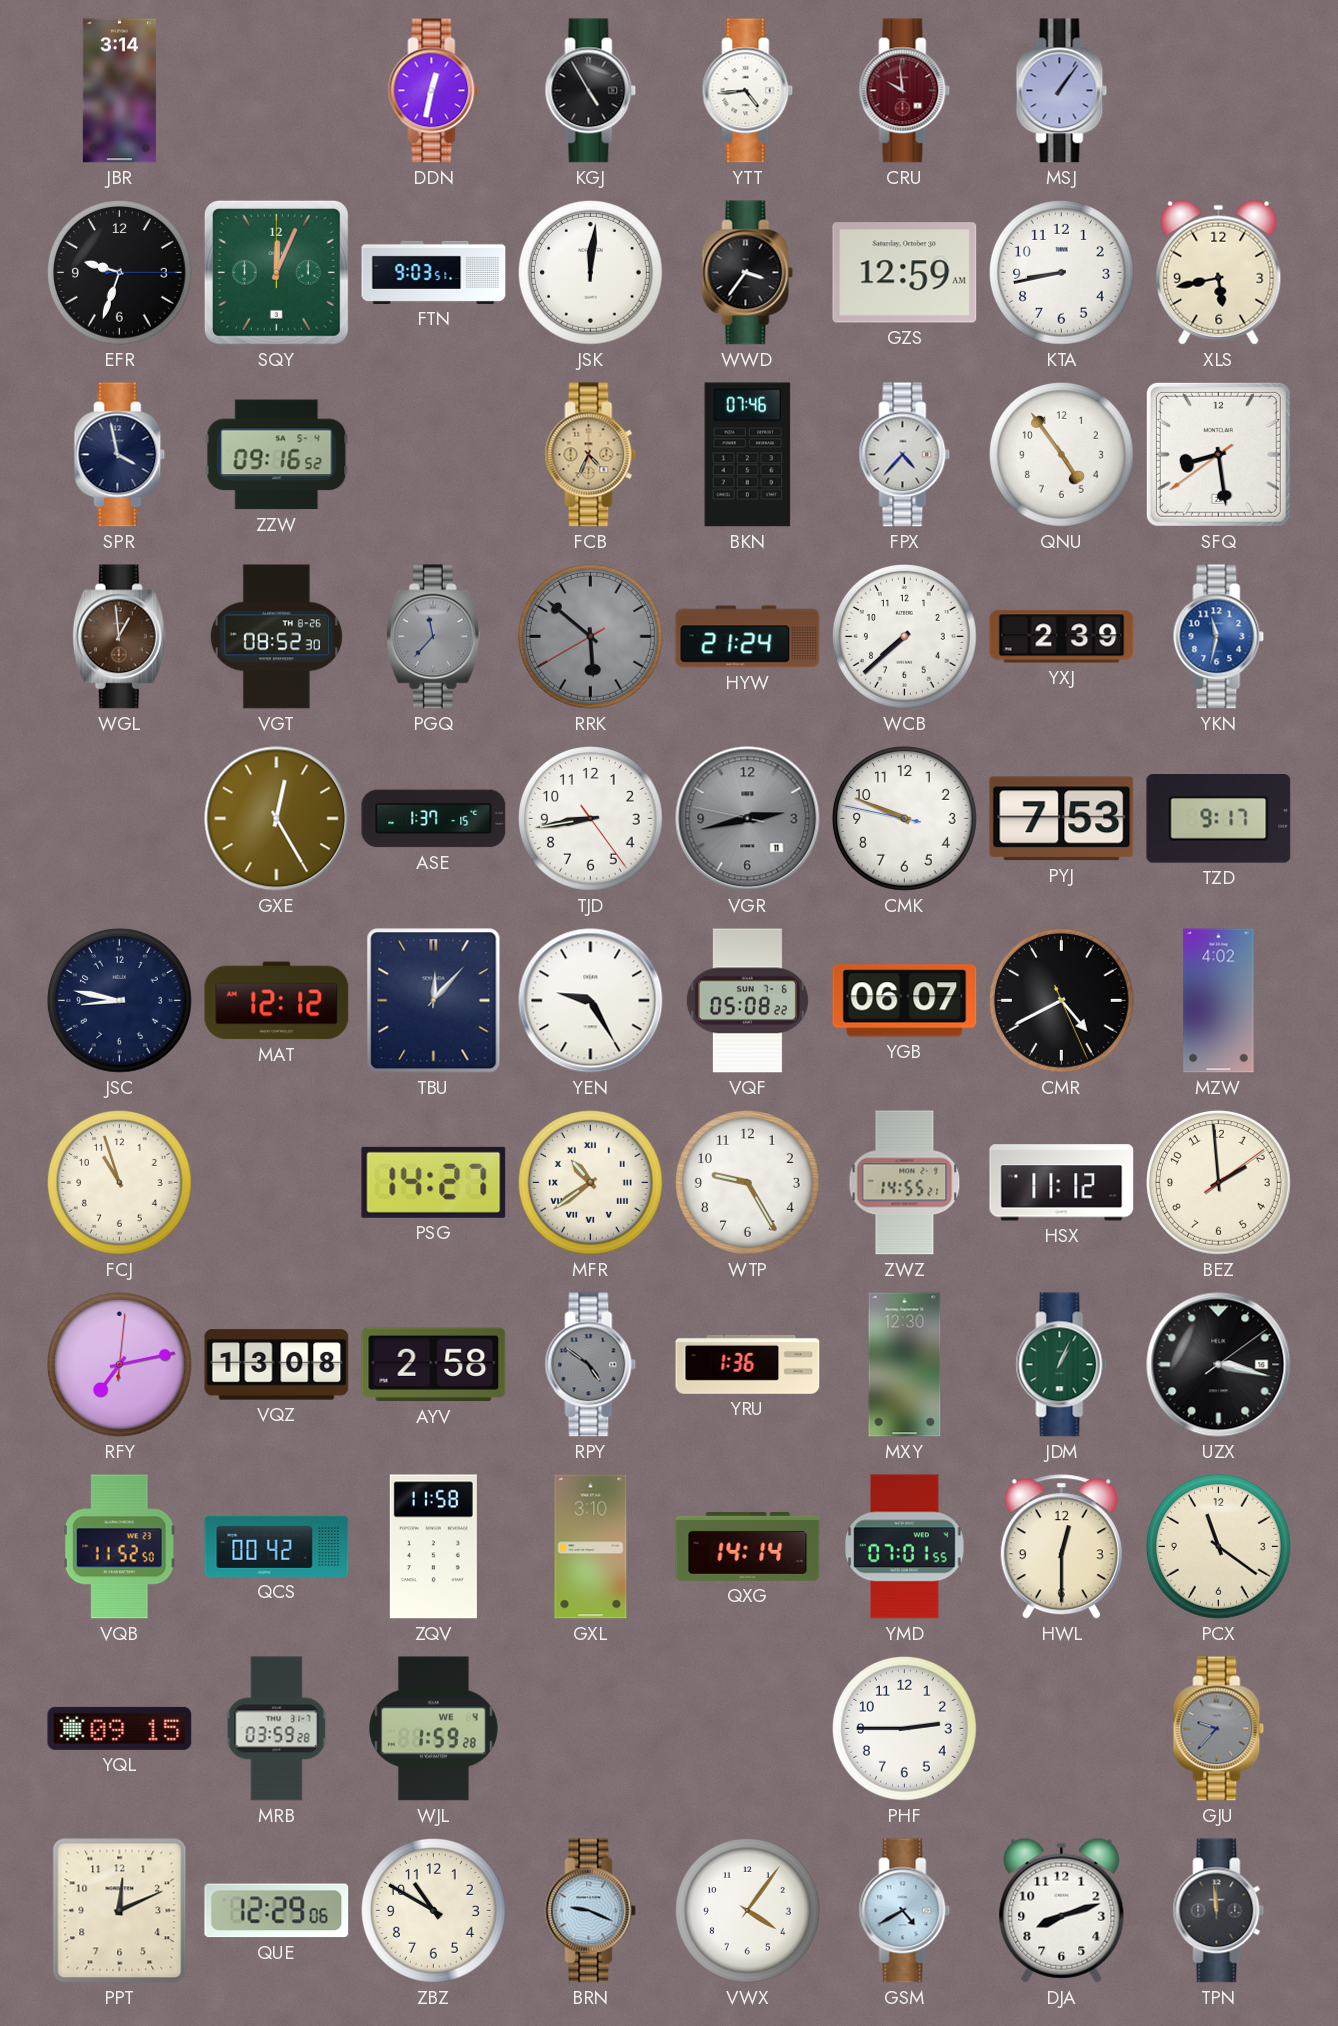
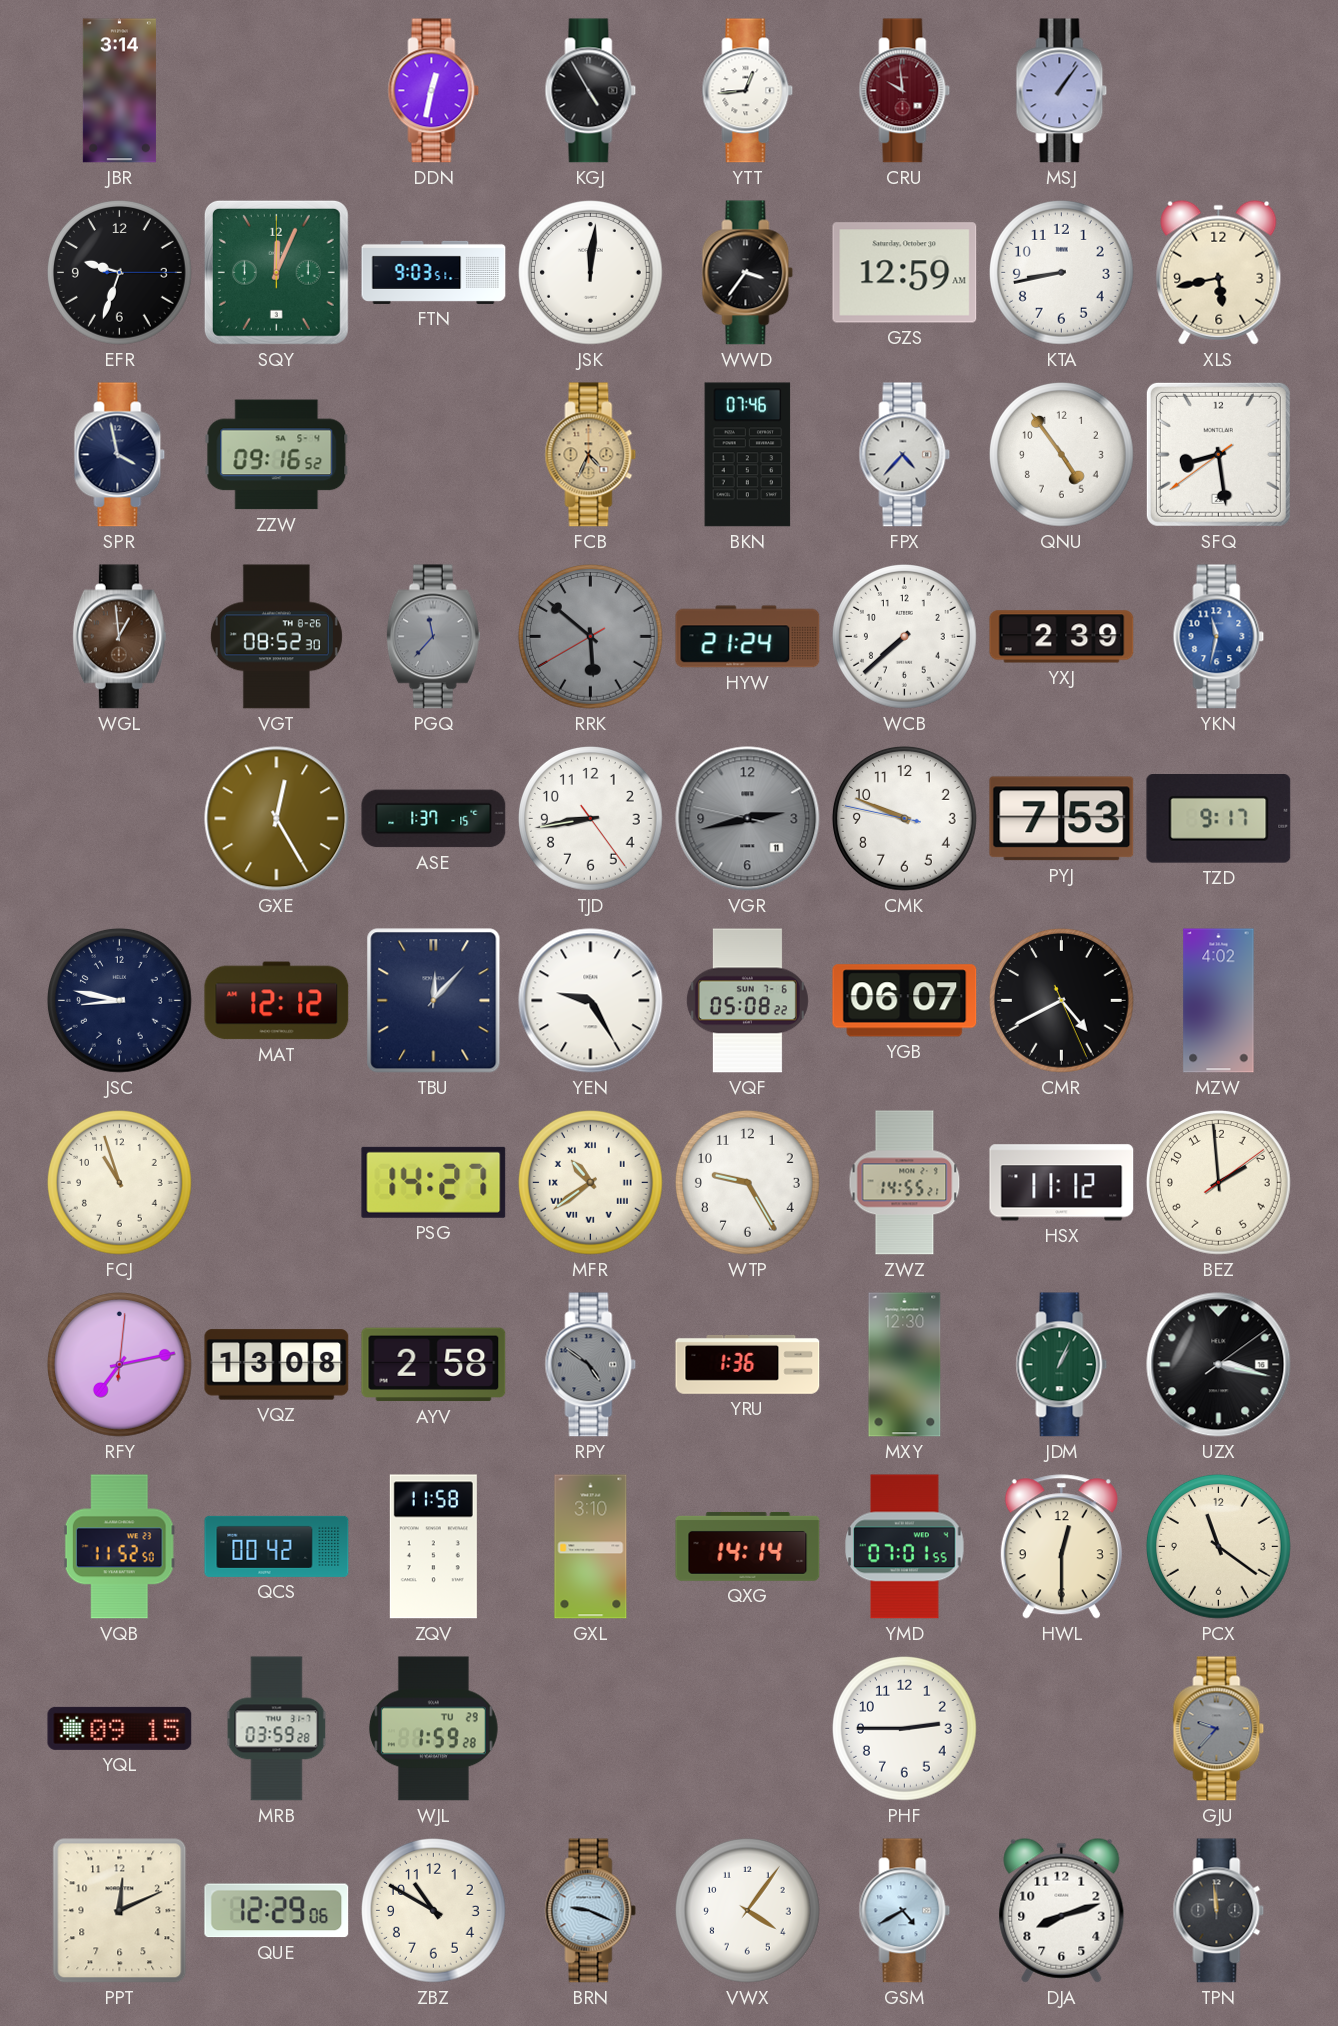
YTT: 4:44 -> 12:44
WJL date: WE 4 -> TU 29
